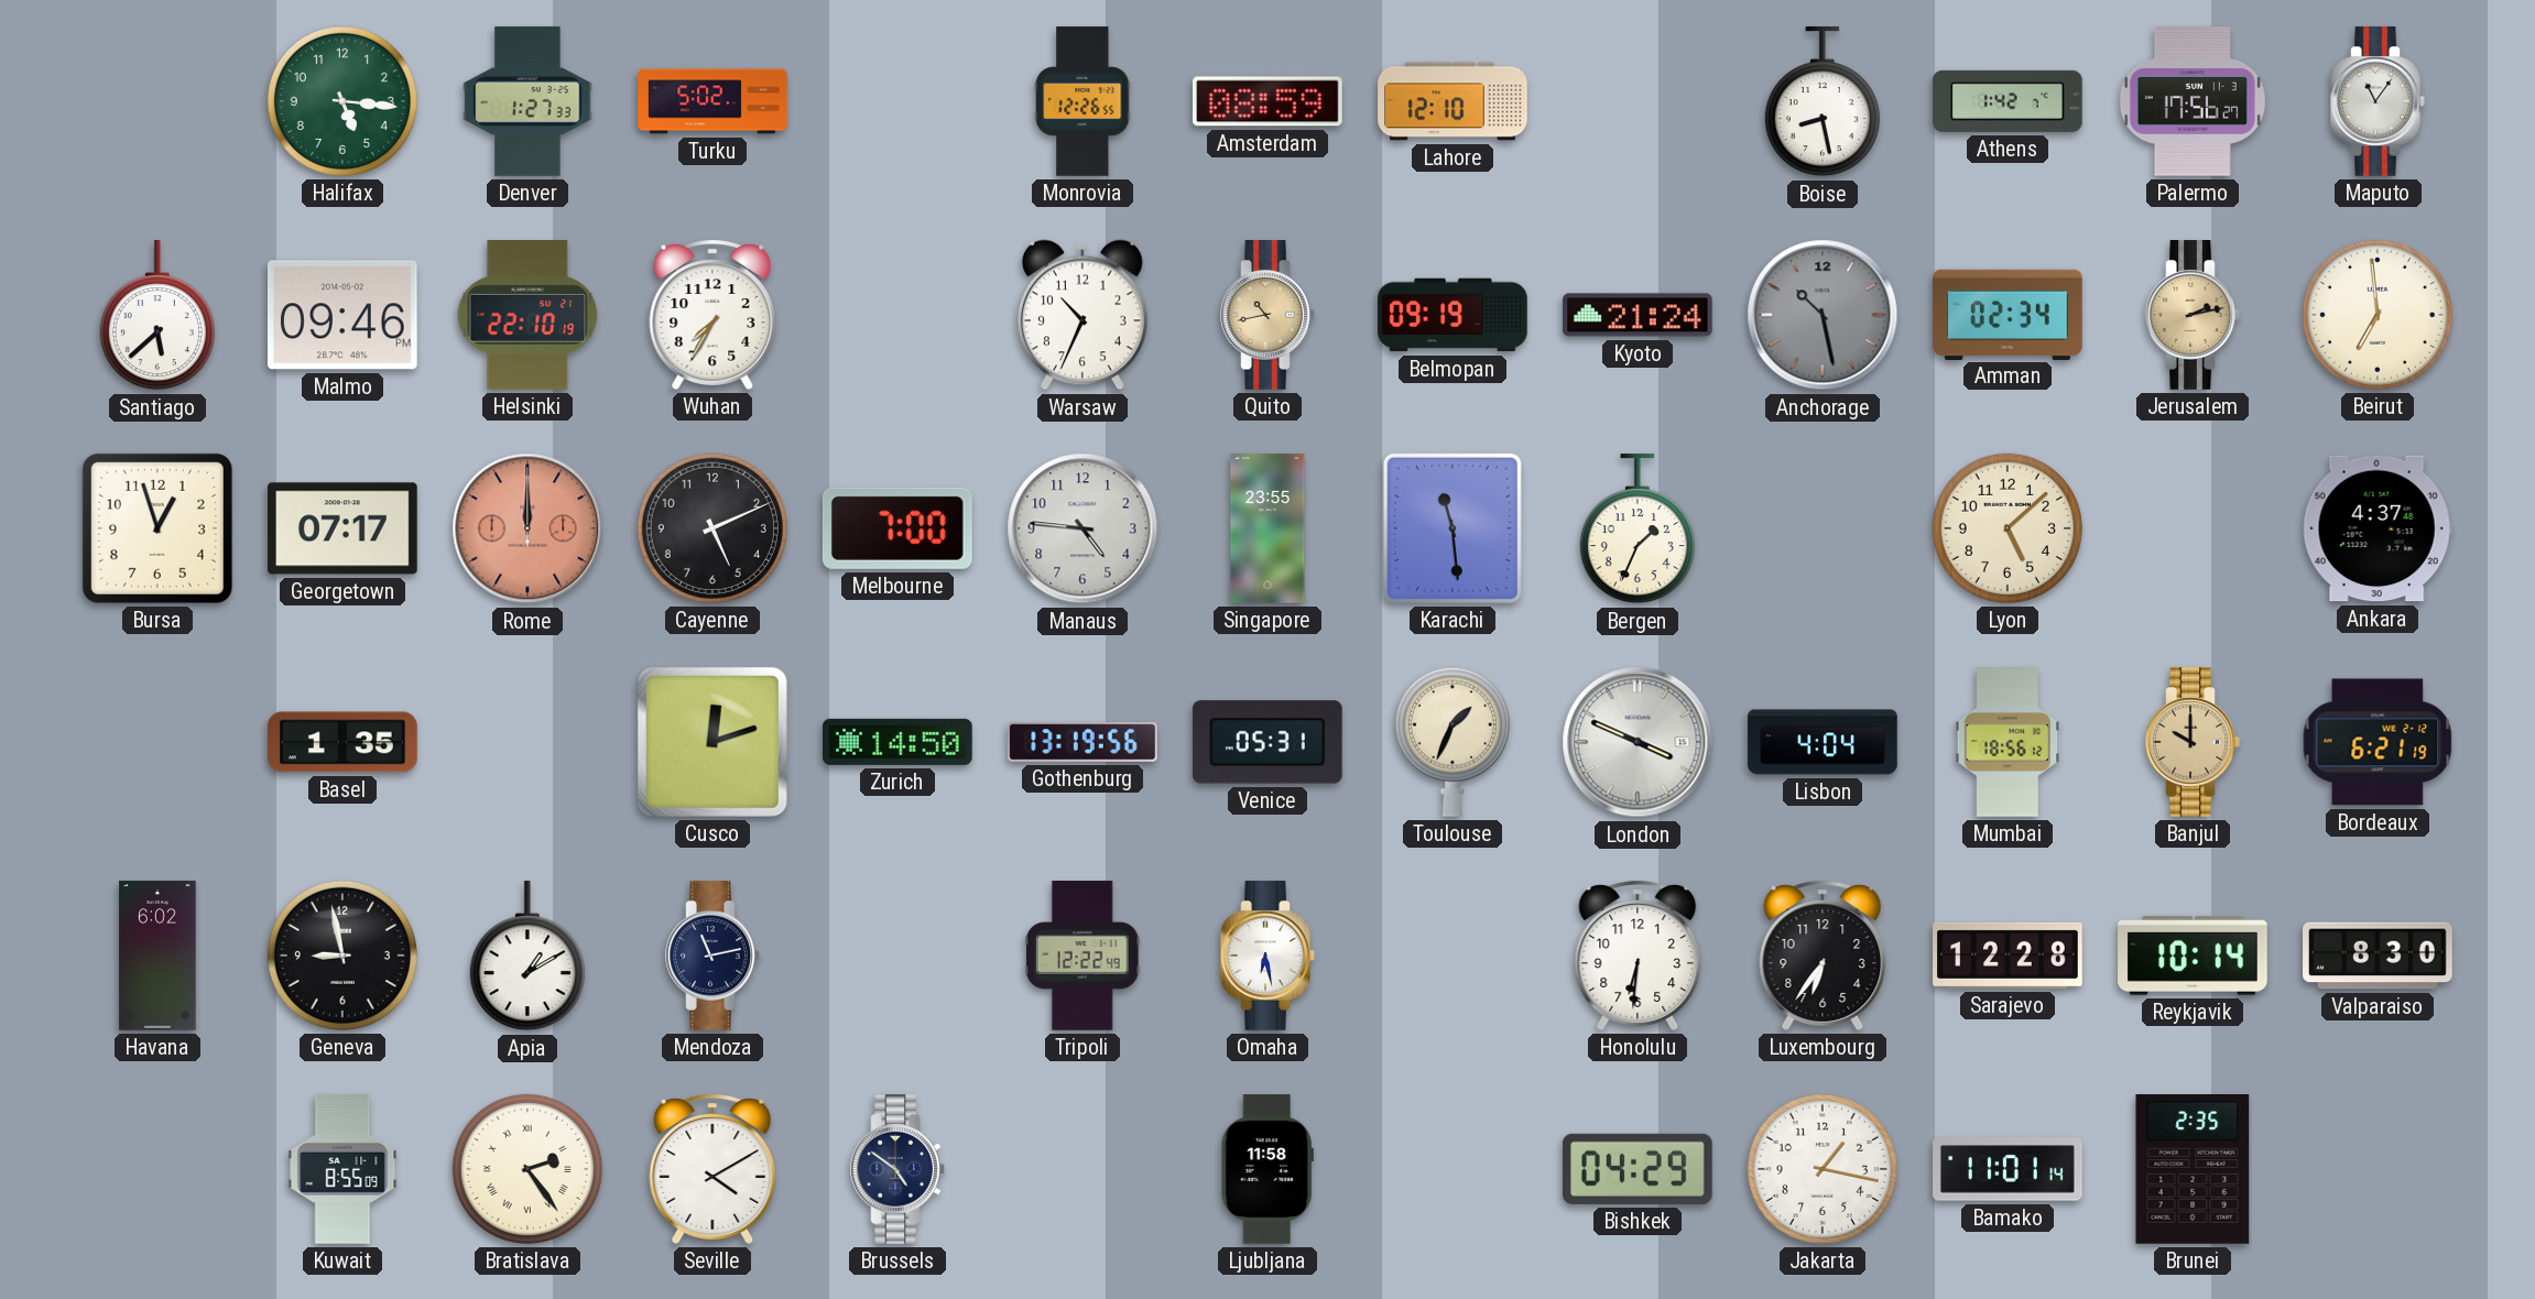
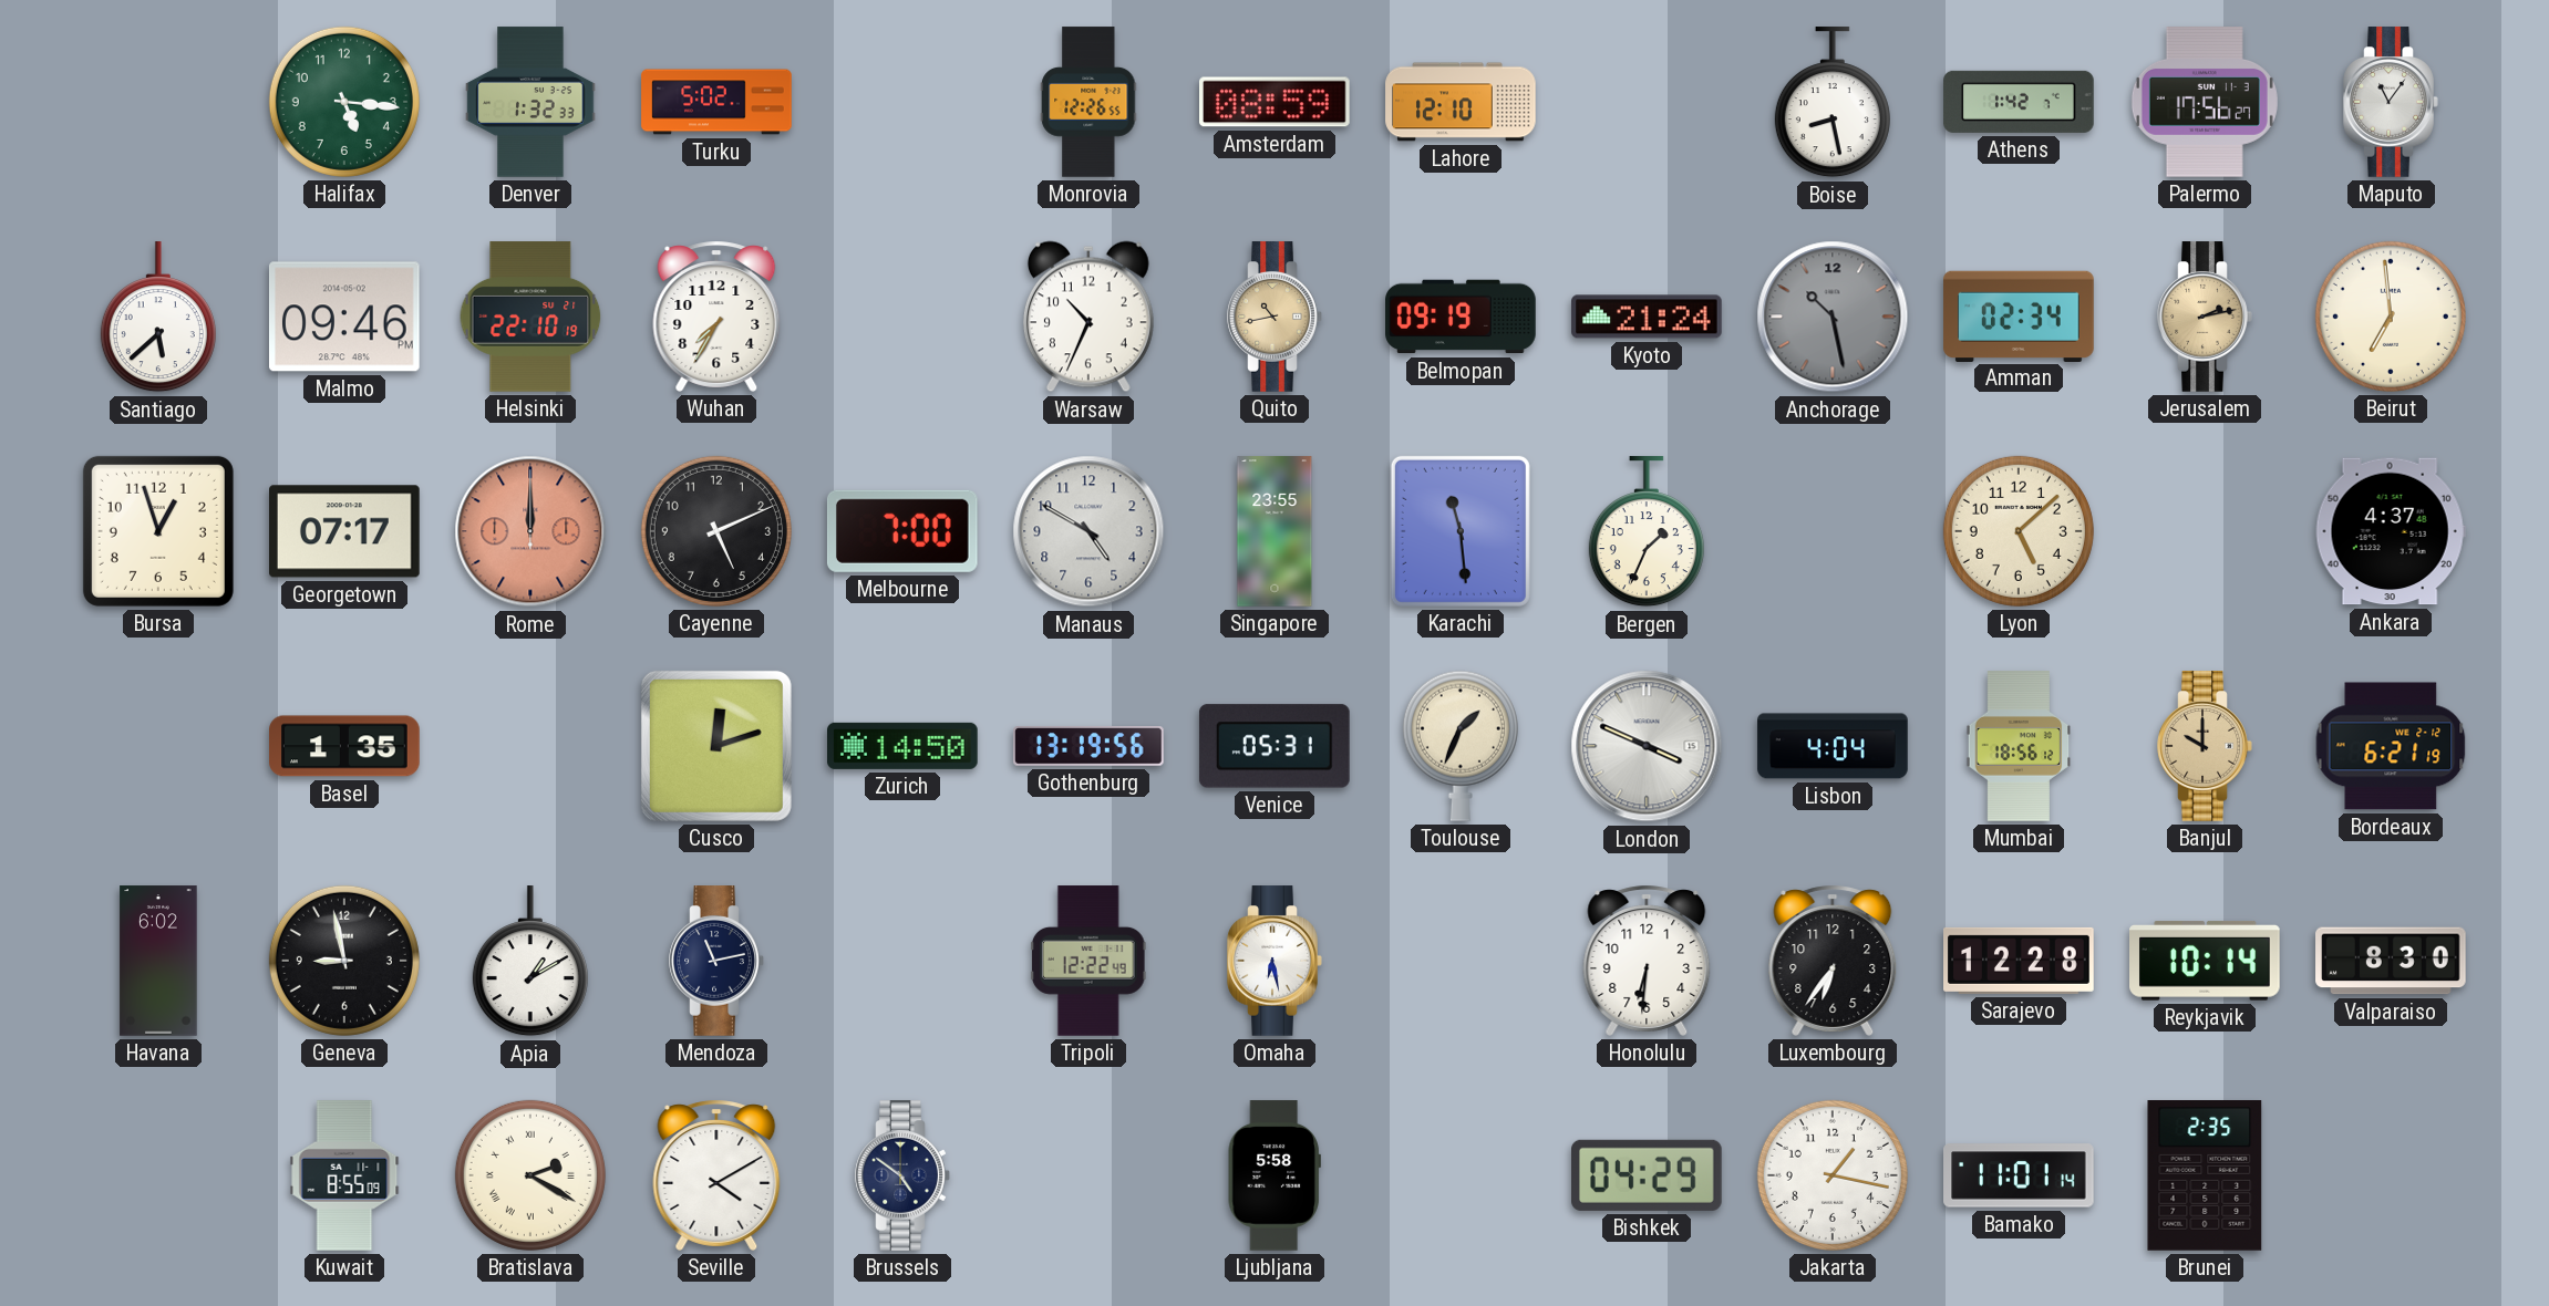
Denver: 1:27 -> 1:32
Manaus: 4:46 -> 4:50
Bratislava: 2:24 -> 2:20
Ljubljana: 11:58 -> 5:58
